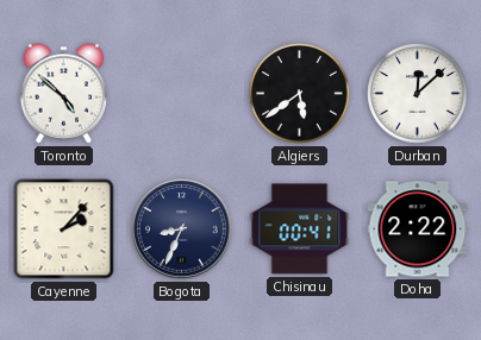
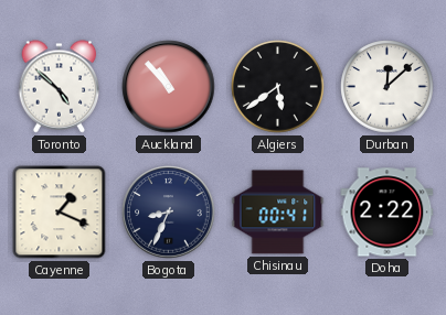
Auckland: none -> 10:53
Cayenne: 2:07 -> 1:19
